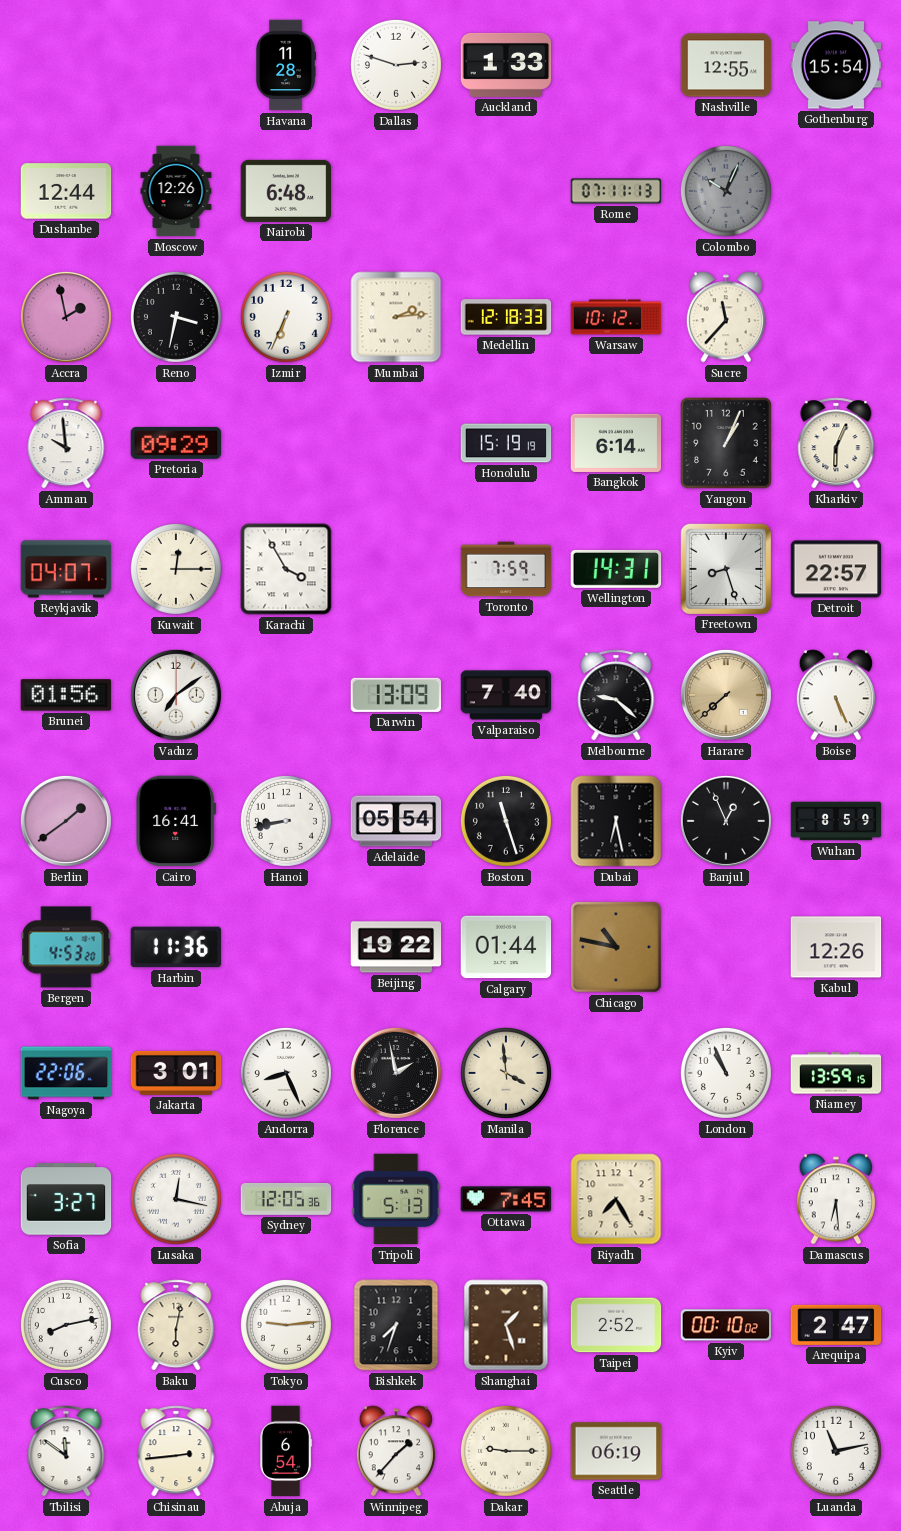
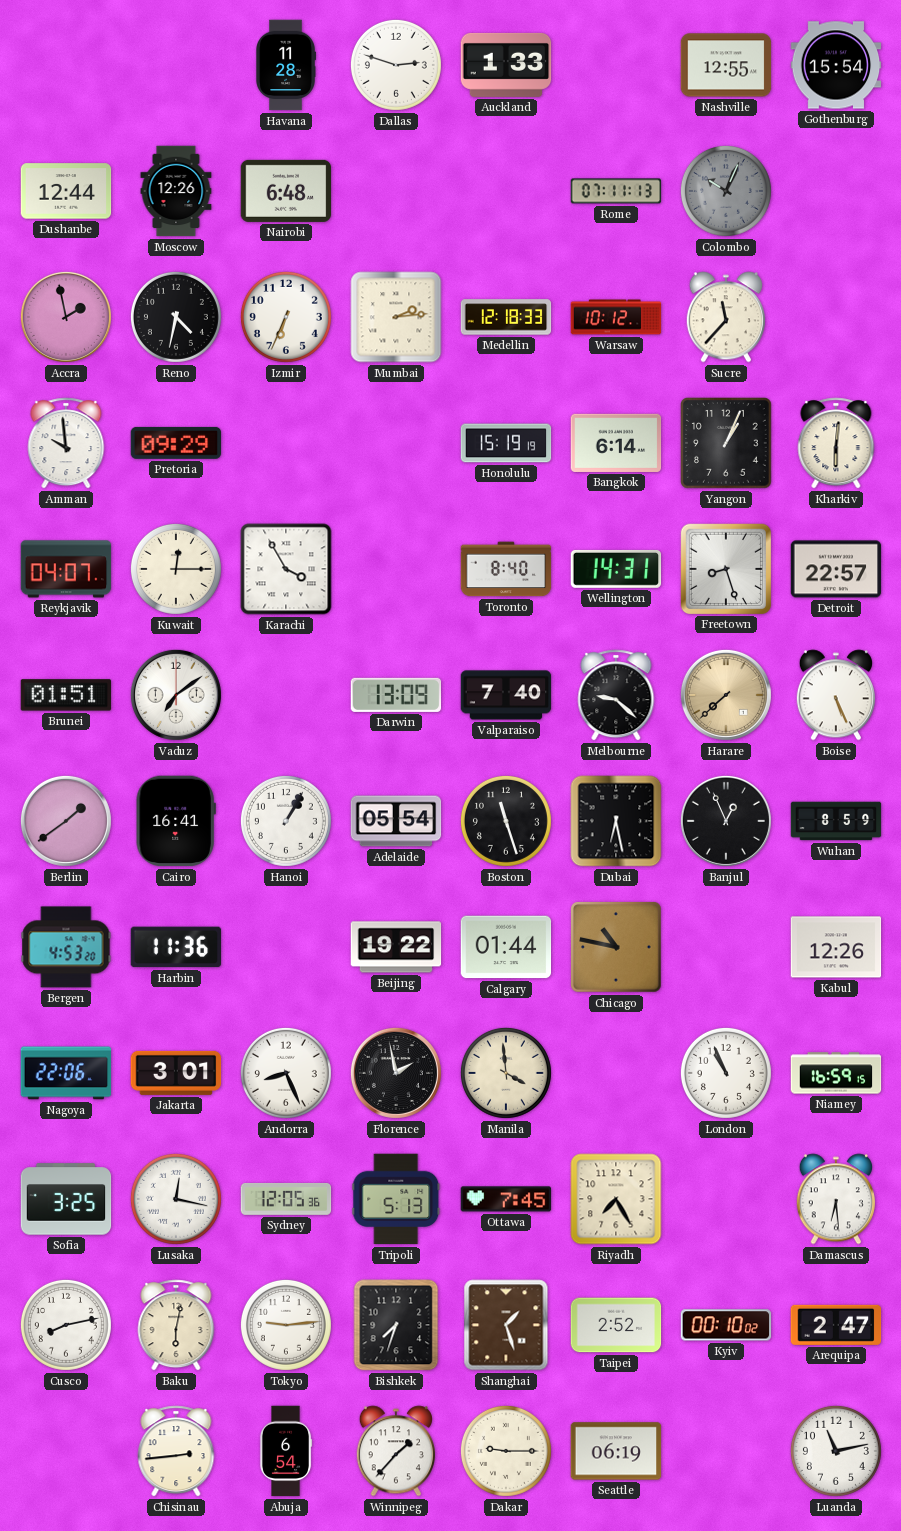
Reno: 3:32 -> 4:32
Kharkiv: 6:04 -> 6:01
Toronto: 7:59 -> 8:40
Brunei: 01:56 -> 01:51
Hanoi: 8:43 -> 1:05
Niamey: 13:59 -> 16:59
Sofia: 3:27 -> 3:25
Tbilisi: 11:51 -> none
